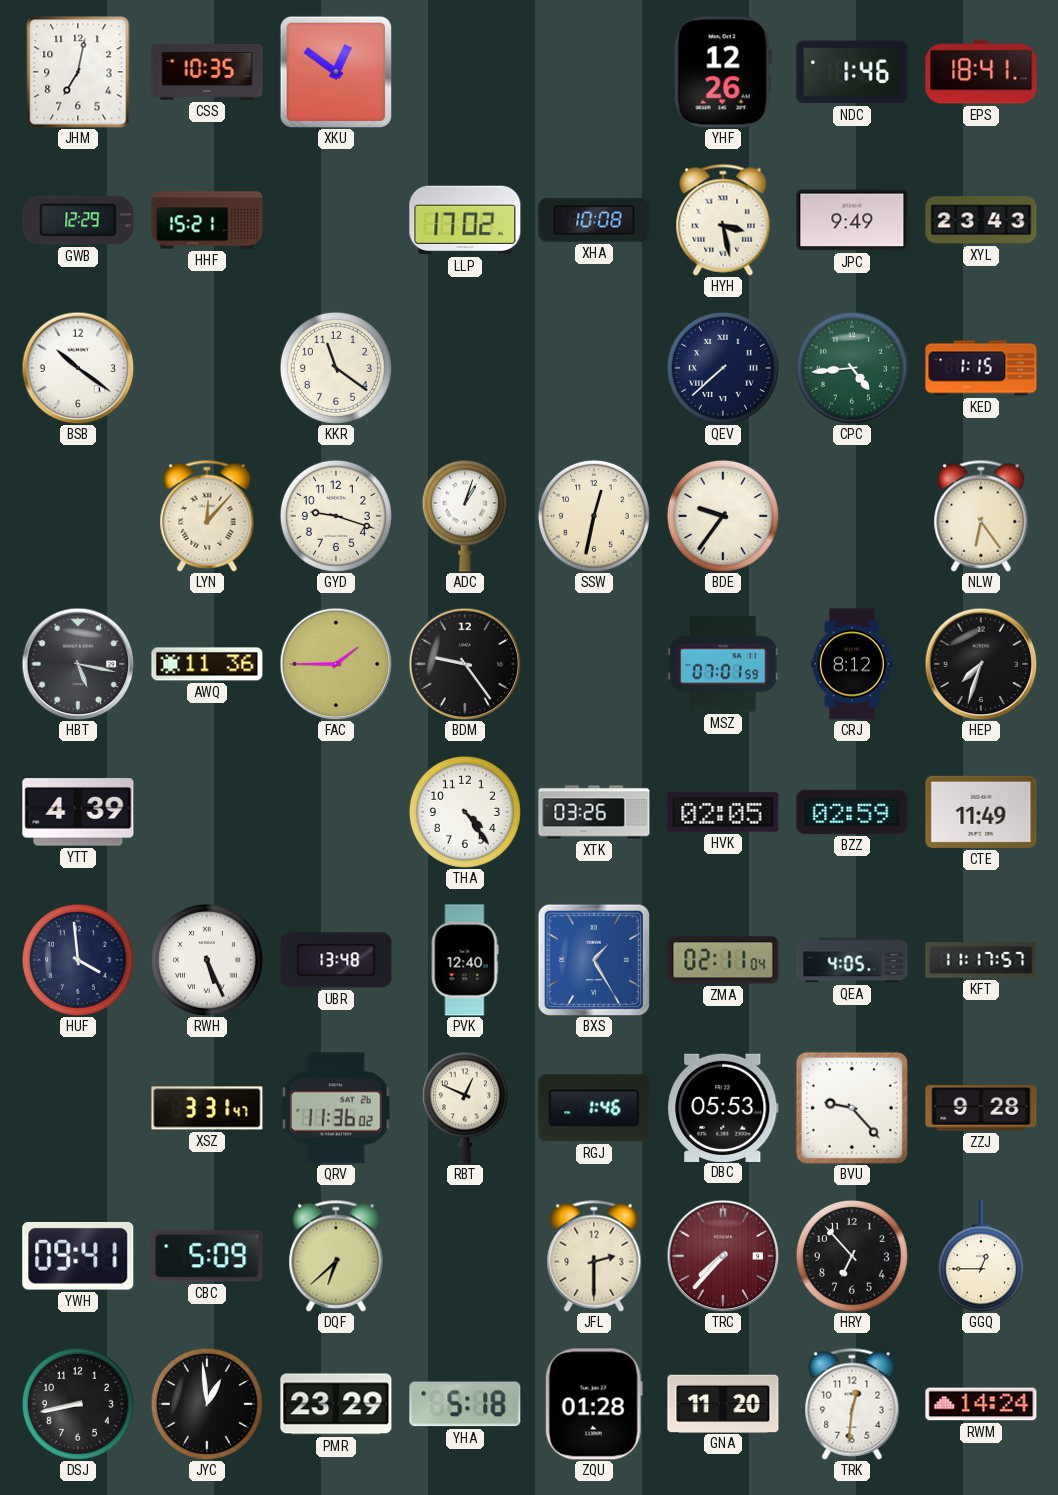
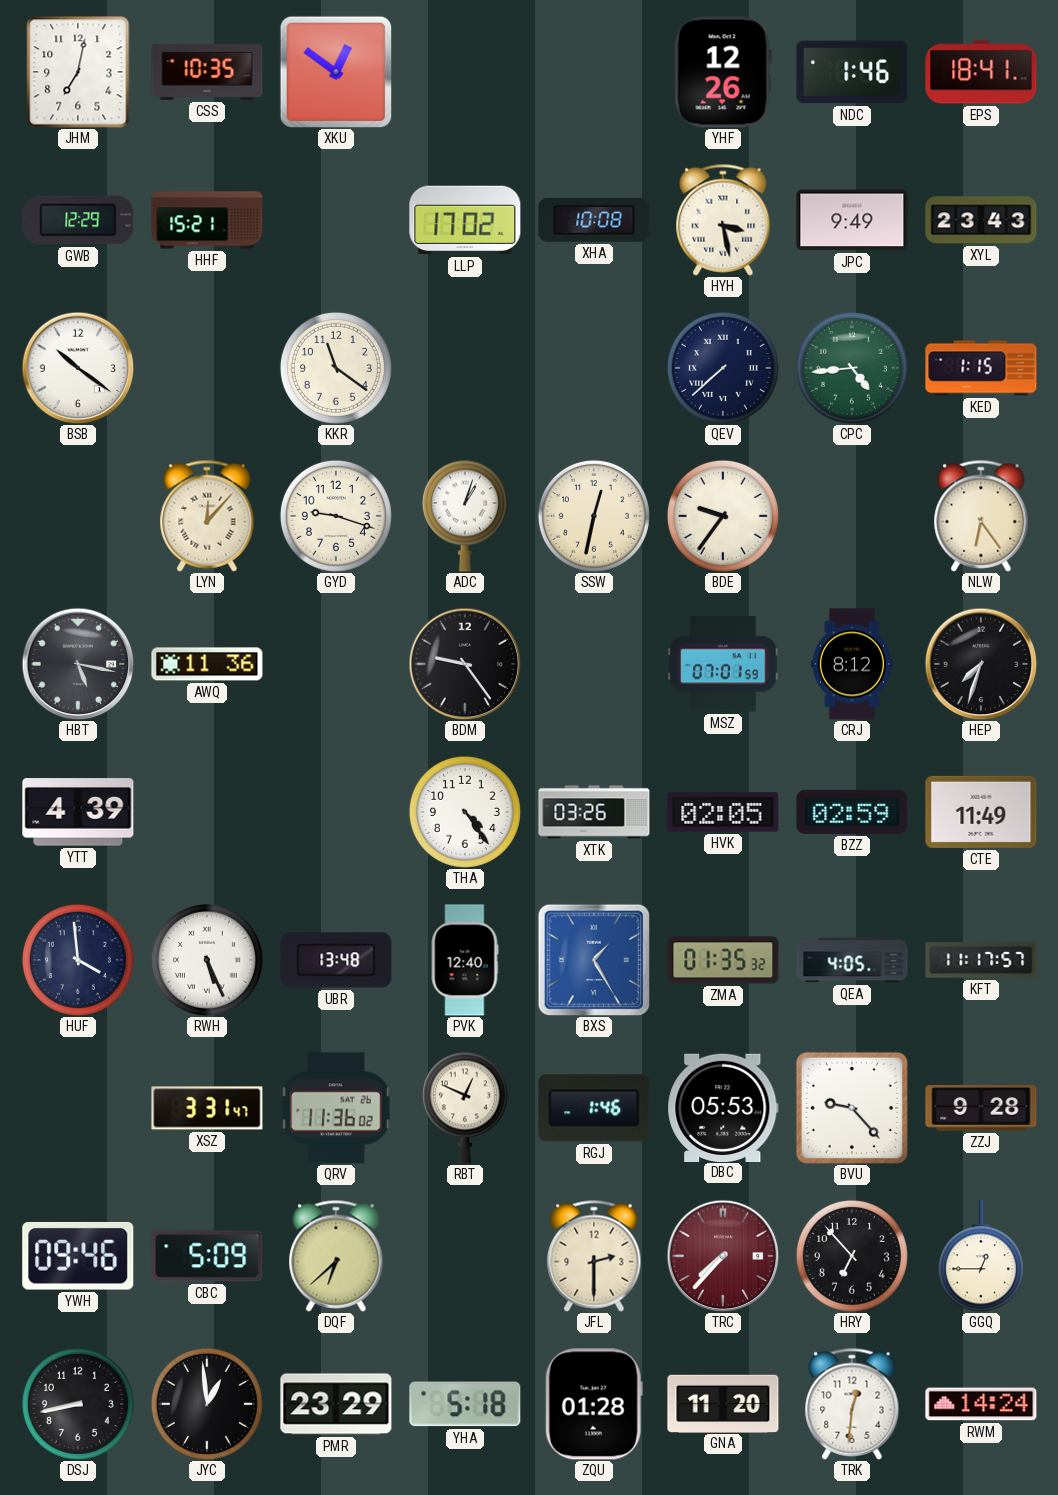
FAC: 1:45 -> none
ZMA: 02:11 -> 01:35
YWH: 09:41 -> 09:46
